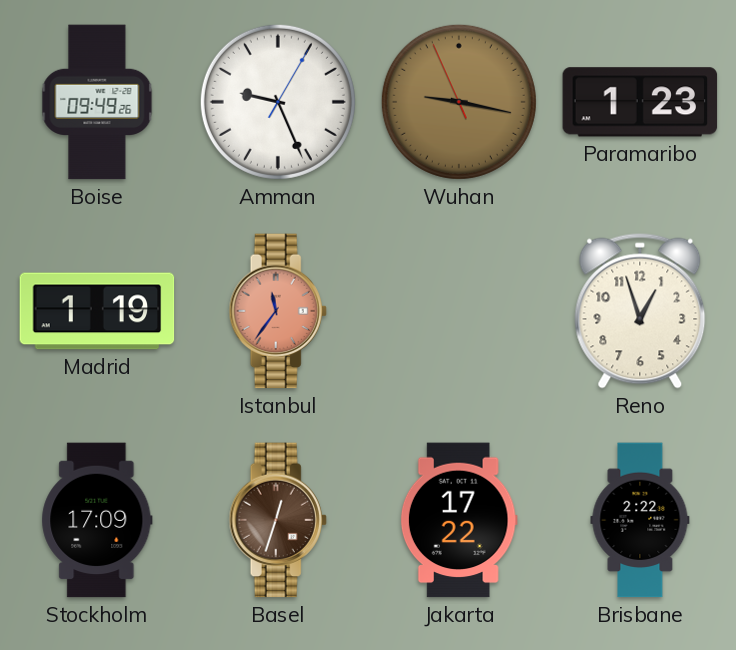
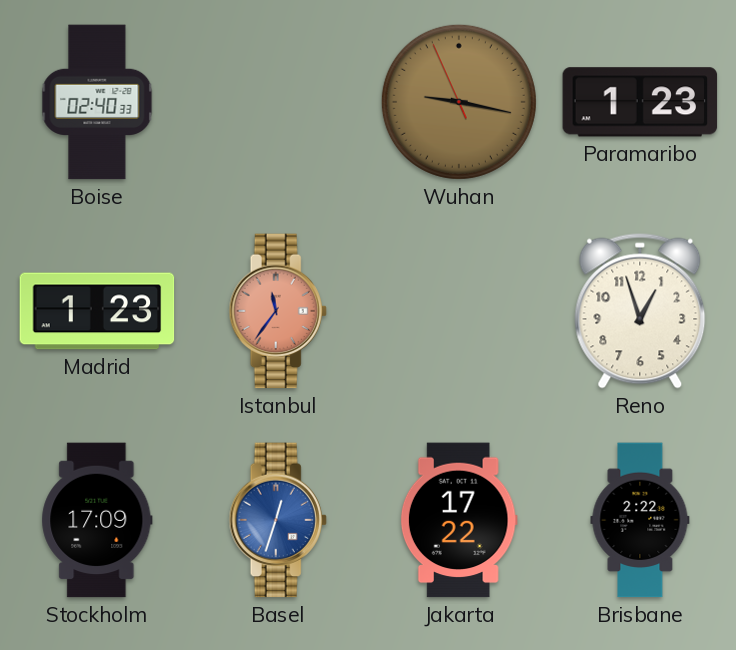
Boise: 09:49 -> 02:40
Amman: 9:26 -> none
Madrid: 1:19 -> 1:23
Basel dial: brown -> blue
